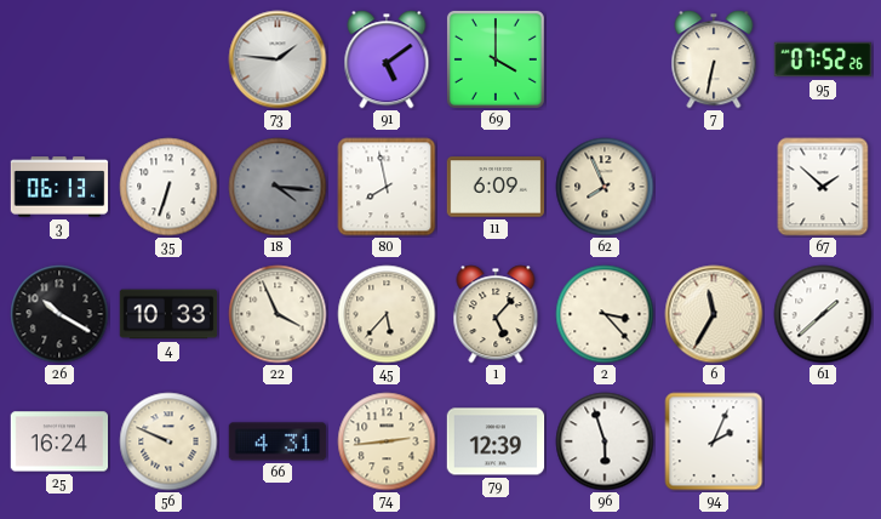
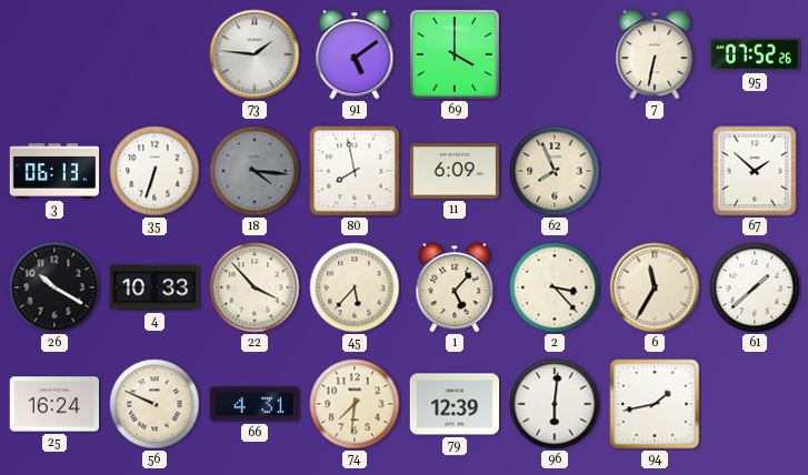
22: 3:56 -> 3:53
74: 2:44 -> 7:31
96: 5:57 -> 6:01
94: 2:04 -> 1:43
